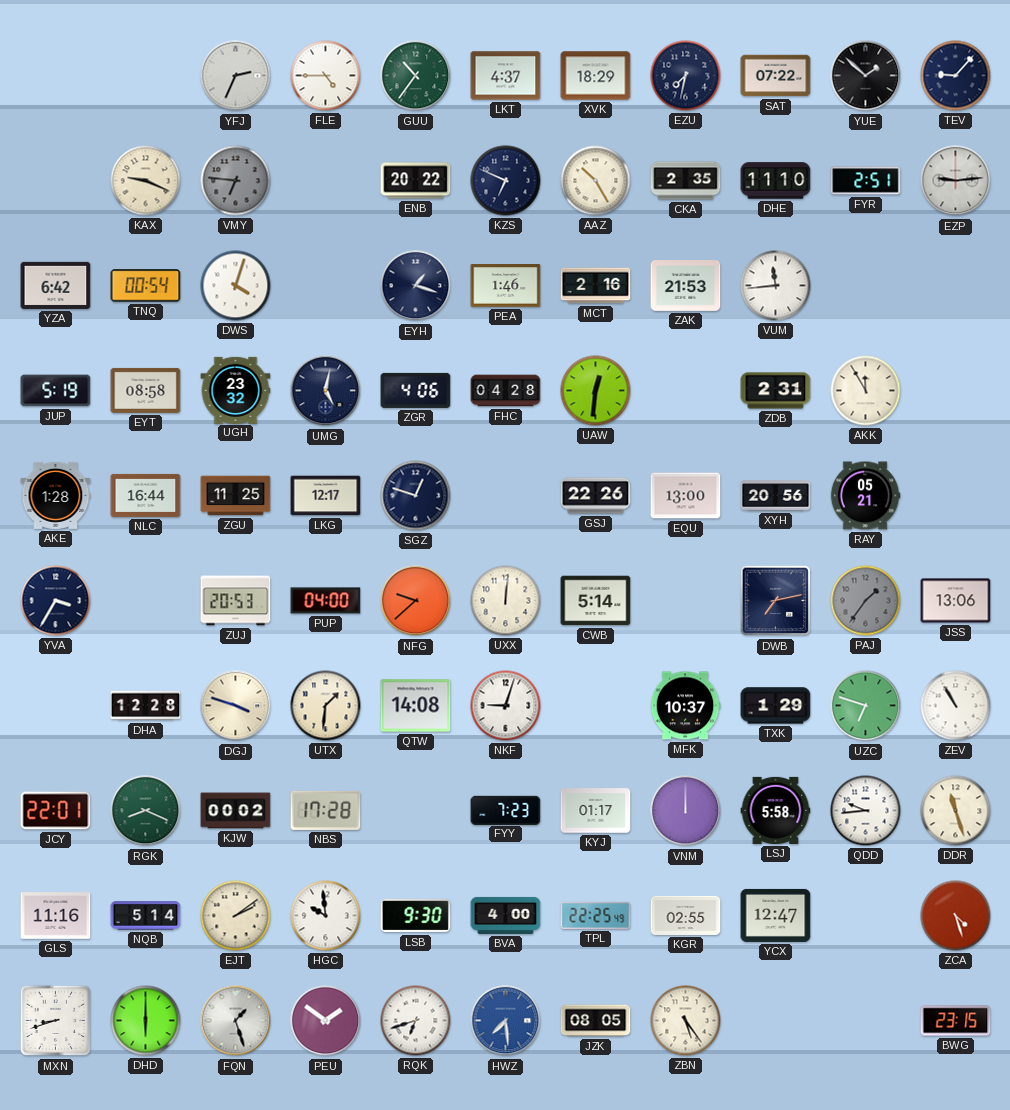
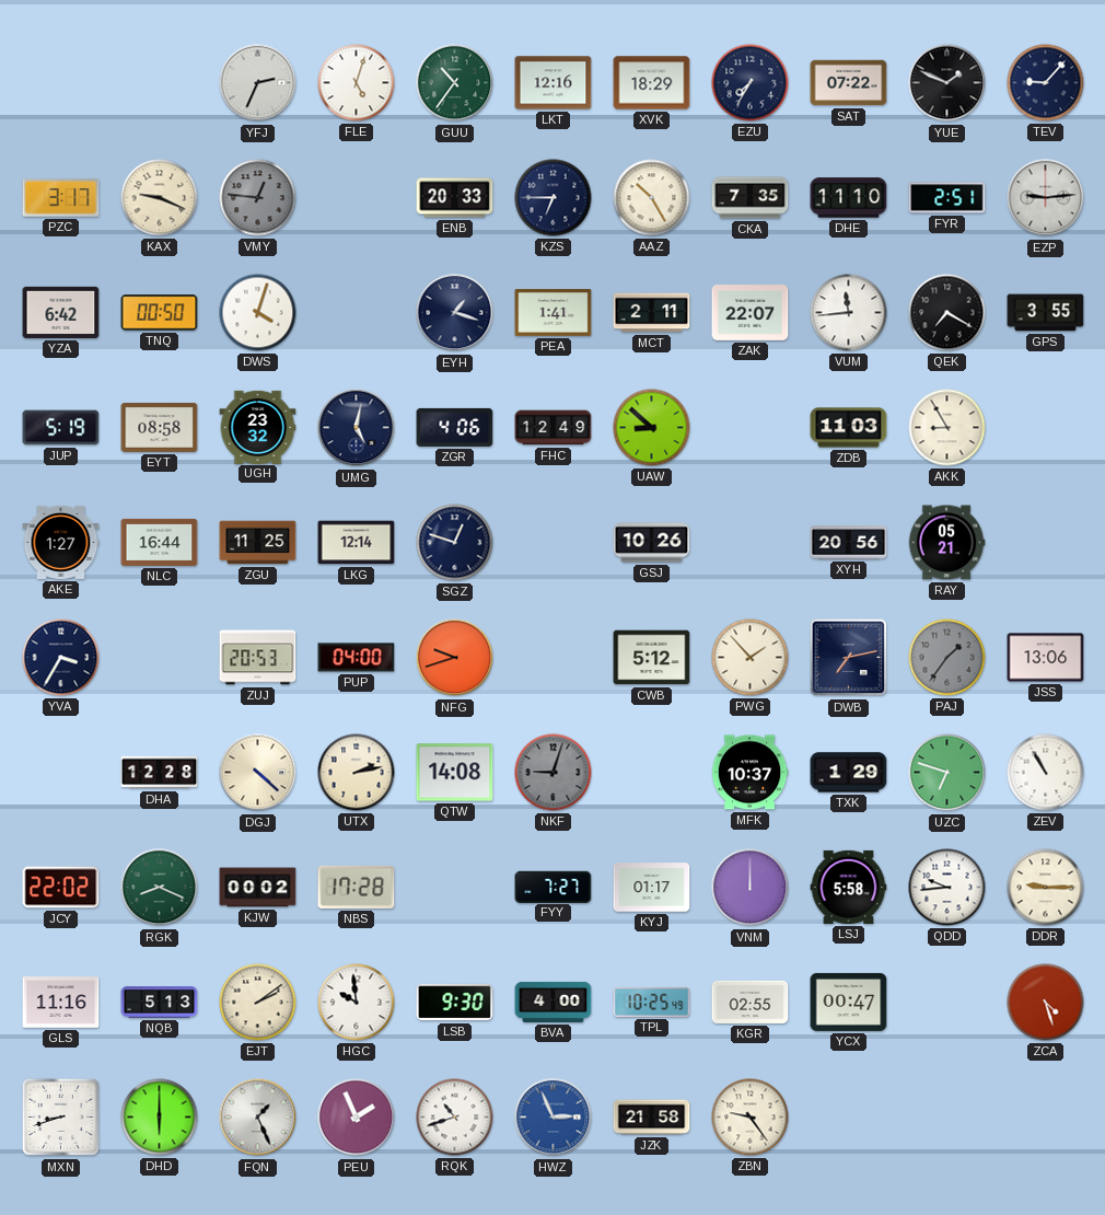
FLE: 4:45 -> 5:03
LKT: 4:37 -> 12:16
EZU: 7:32 -> 7:35
YUE: 1:52 -> 1:49
PZC: none -> 3:17
VMY: 6:46 -> 12:46
ENB: 20:22 -> 20:33
KZS: 6:49 -> 6:45
CKA: 2:35 -> 7:35
TNQ: 00:54 -> 00:50
PEA: 1:46 -> 1:41
MCT: 2:16 -> 2:11
ZAK: 21:53 -> 22:07
QEK: none -> 7:20
GPS: none -> 3:55
FHC: 04:28 -> 12:49
UAW: 12:31 -> 8:52
ZDB: 2:31 -> 11:03
AKK: 11:55 -> 8:55
AKE: 1:28 -> 1:27
LKG: 12:17 -> 12:14
GSJ: 22:26 -> 10:26
EQU: 13:00 -> none
NFG: 9:38 -> 9:42
UXX: 12:01 -> none
CWB: 5:14 -> 5:12
PWG: none -> 1:53
DGJ: 3:48 -> 4:22
UTX: 1:31 -> 2:13
NKF dial: white -> grey
JCY: 22:01 -> 22:02
FYY: 7:23 -> 7:27
DDR: 11:27 -> 9:15
NQB: 5:14 -> 5:13
TPL: 22:25 -> 10:25
YCX: 12:47 -> 00:47
FQN: 1:27 -> 1:26
PEU: 1:51 -> 1:56
RQK: 6:42 -> 10:42
HWZ: 7:29 -> 2:56
JZK: 08:05 -> 21:58
ZBN: 5:24 -> 9:24
BWG: 23:15 -> none
